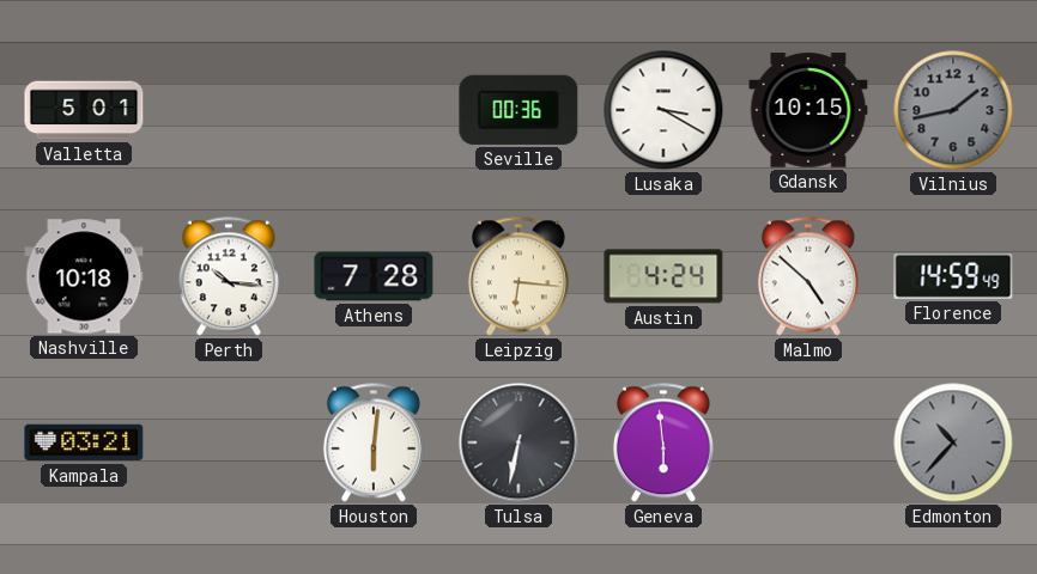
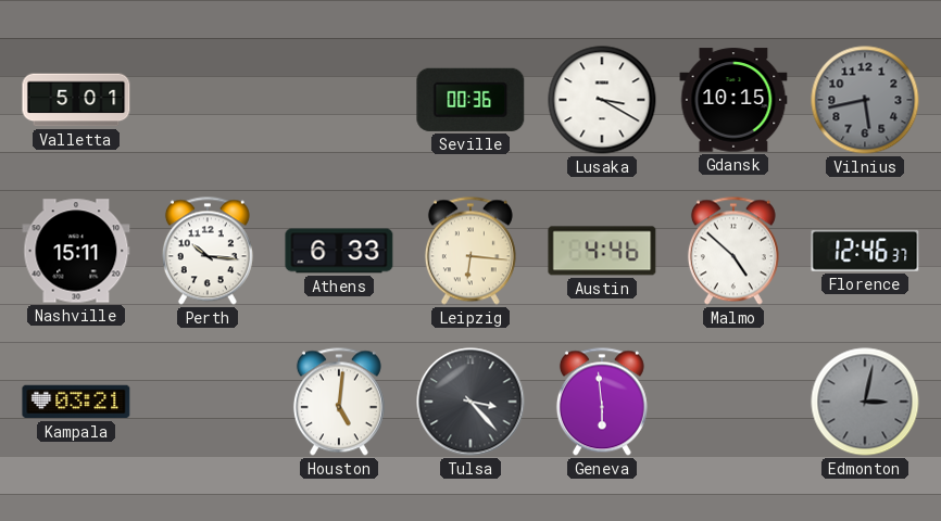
Vilnius: 1:43 -> 5:43
Nashville: 10:18 -> 15:11
Athens: 7:28 -> 6:33
Austin: 4:24 -> 4:46
Florence: 14:59 -> 12:46
Houston: 6:01 -> 5:01
Tulsa: 6:32 -> 3:23
Edmonton: 10:37 -> 3:02
